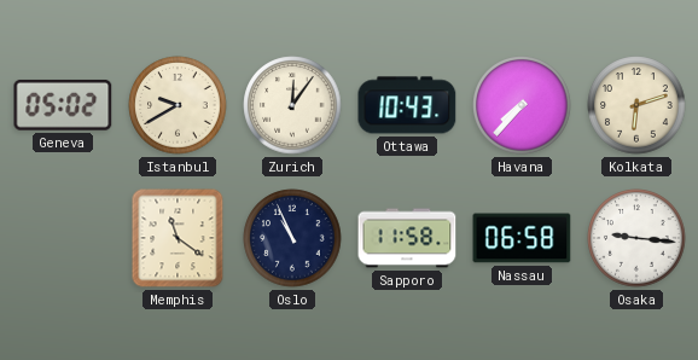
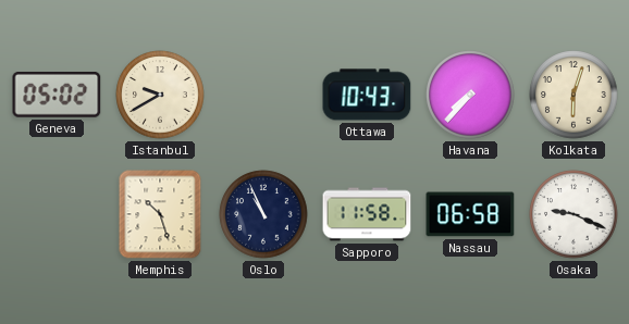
Zurich: 12:06 -> none
Kolkata: 6:12 -> 6:03
Memphis: 11:21 -> 10:27
Osaka: 9:16 -> 9:19
